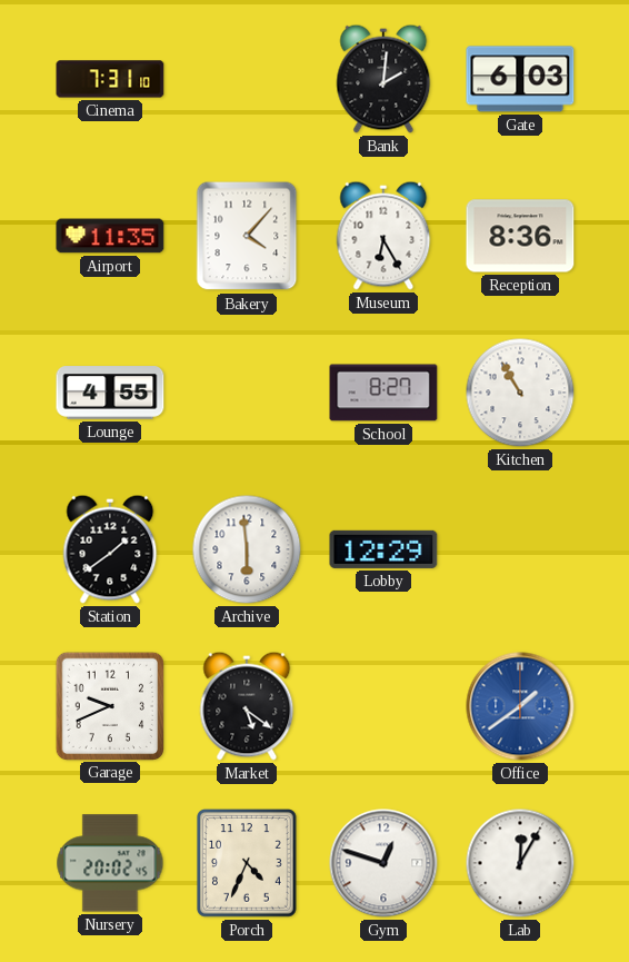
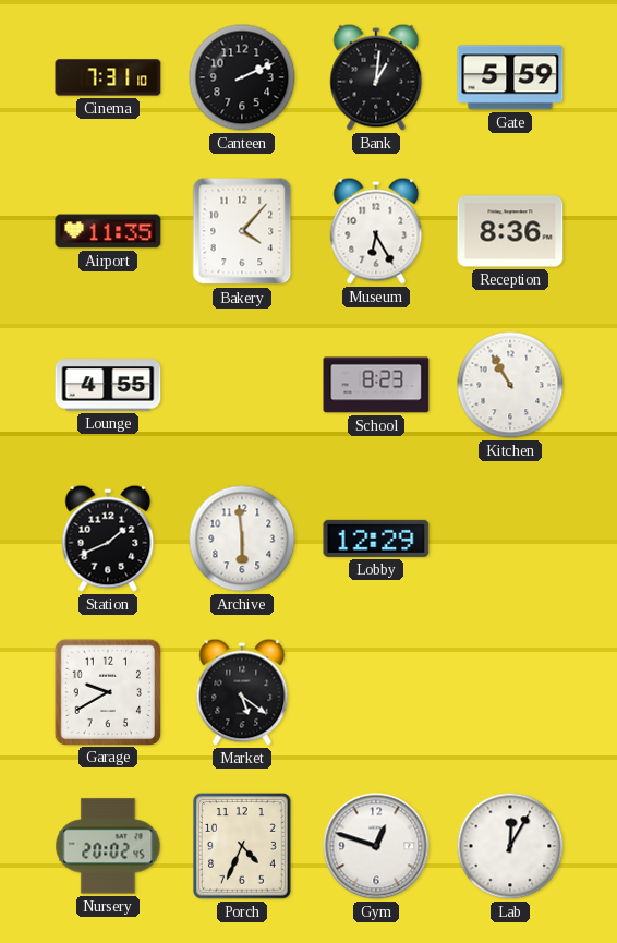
Canteen: none -> 2:11
Bank: 2:01 -> 1:01
Gate: 6:03 -> 5:59
School: 8:27 -> 8:23
Station: 1:39 -> 1:41
Garage: 9:41 -> 9:40
Office: 1:39 -> none
